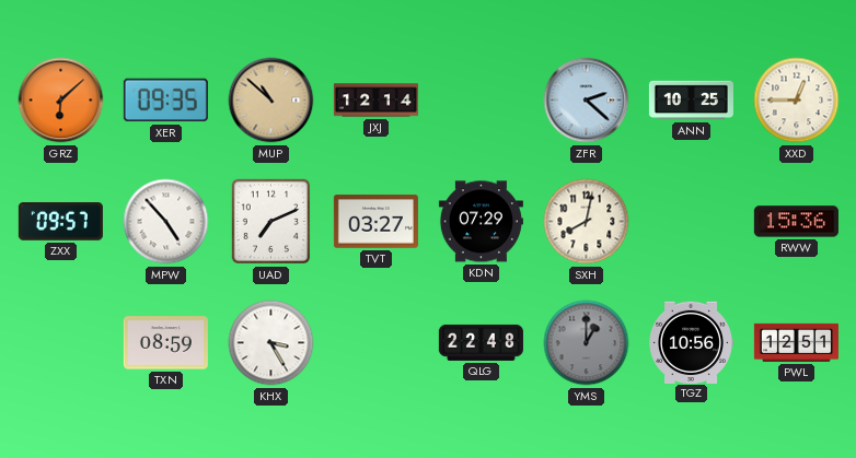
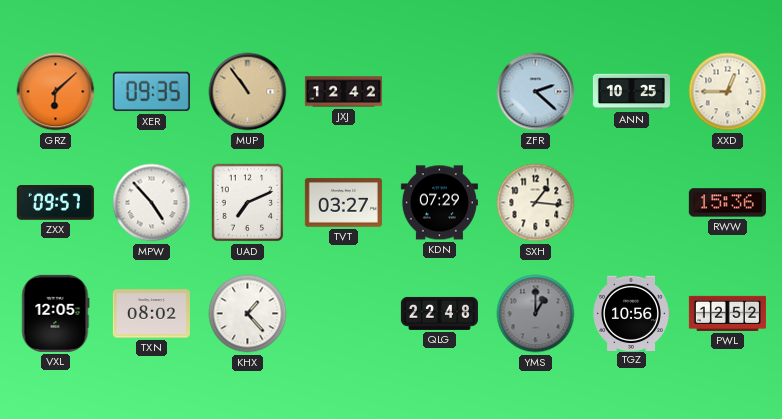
MUP: 10:52 -> 10:54
JXJ: 12:14 -> 12:42
SXH: 8:02 -> 1:16
VXL: none -> 12:05
TXN: 08:59 -> 08:02
KHX: 3:25 -> 1:23
PWL: 12:51 -> 12:52
